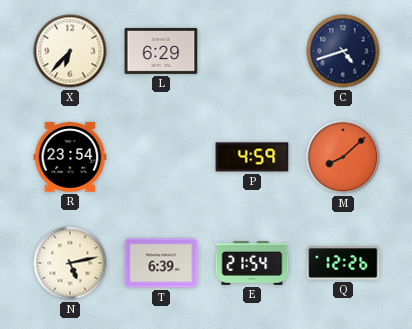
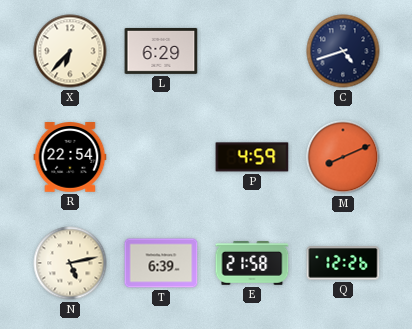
R: 23:54 -> 22:54
M: 8:08 -> 8:11
E: 21:54 -> 21:58
